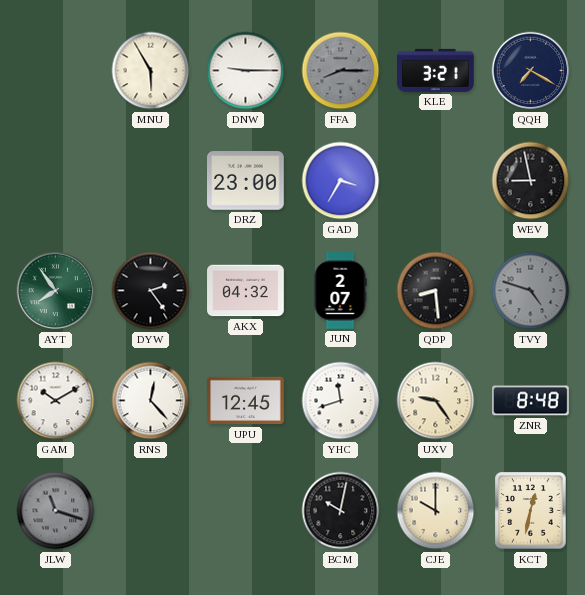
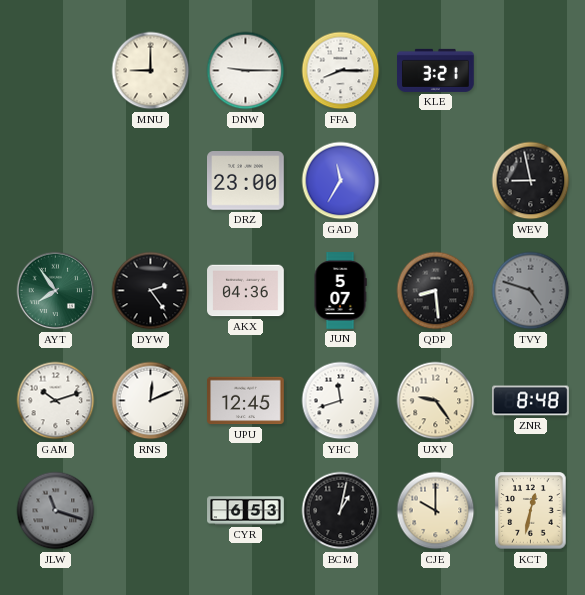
MNU: 5:55 -> 9:00
FFA dial: grey -> white
QQH: 7:20 -> none
GAD: 3:35 -> 11:35
AKX: 04:32 -> 04:36
JUN: 2:07 -> 5:07
GAM: 10:10 -> 10:12
RNS: 12:23 -> 12:11
CYR: none -> 6:53
BCM: 10:02 -> 1:02
